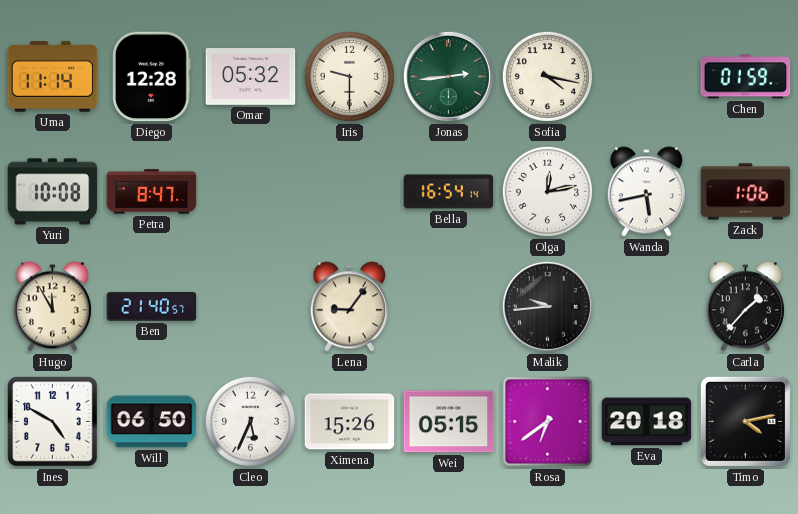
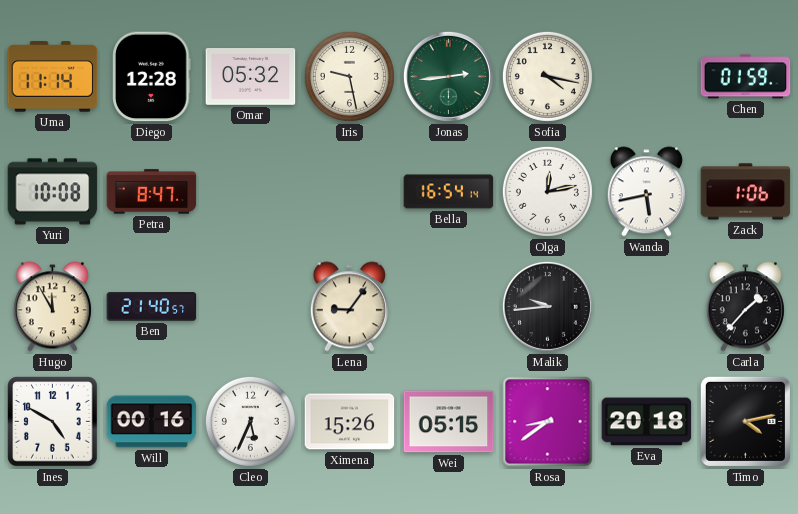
Iris: 9:30 -> 9:28
Will: 06:50 -> 00:16
Rosa: 6:39 -> 8:39
